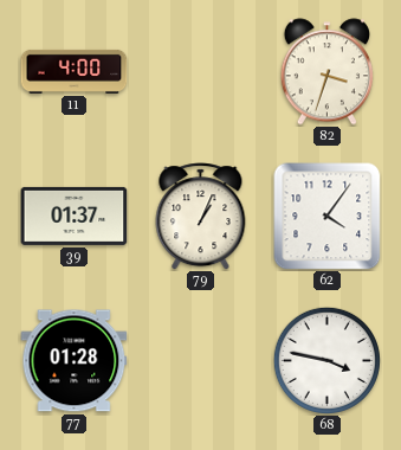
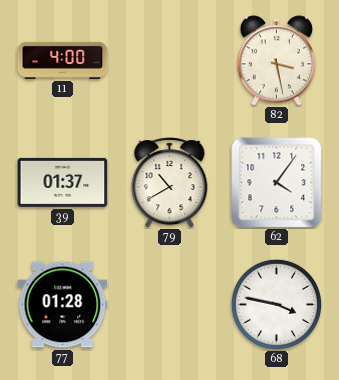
82: 3:33 -> 3:28
79: 1:04 -> 10:40
